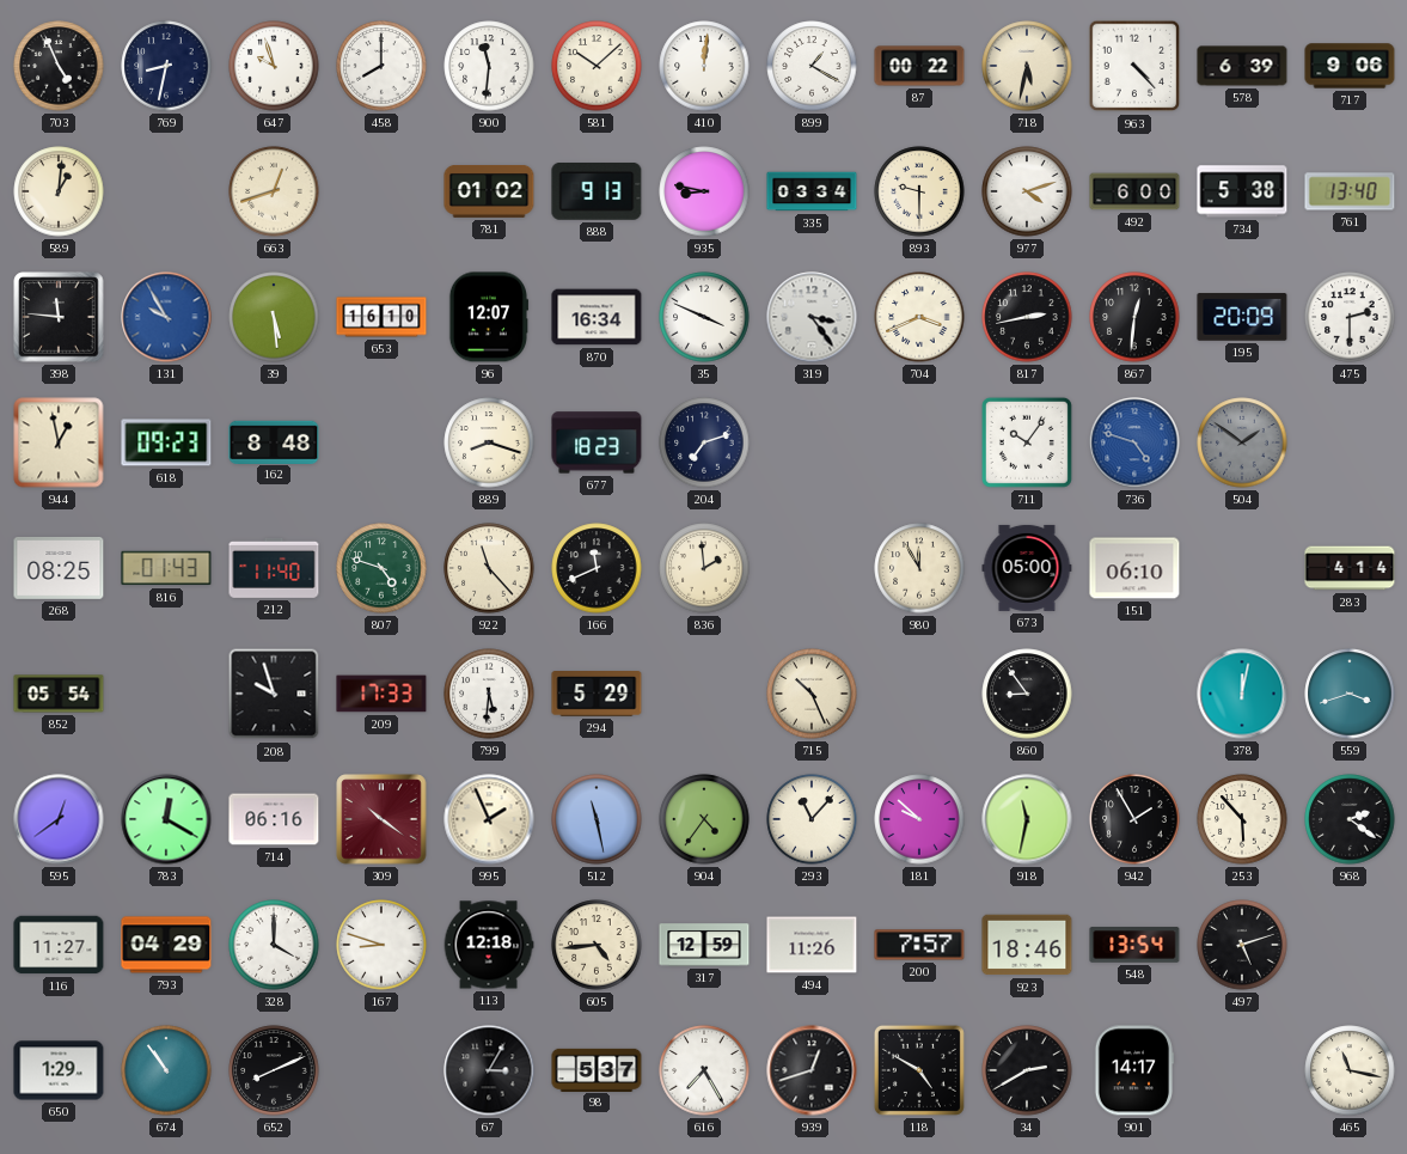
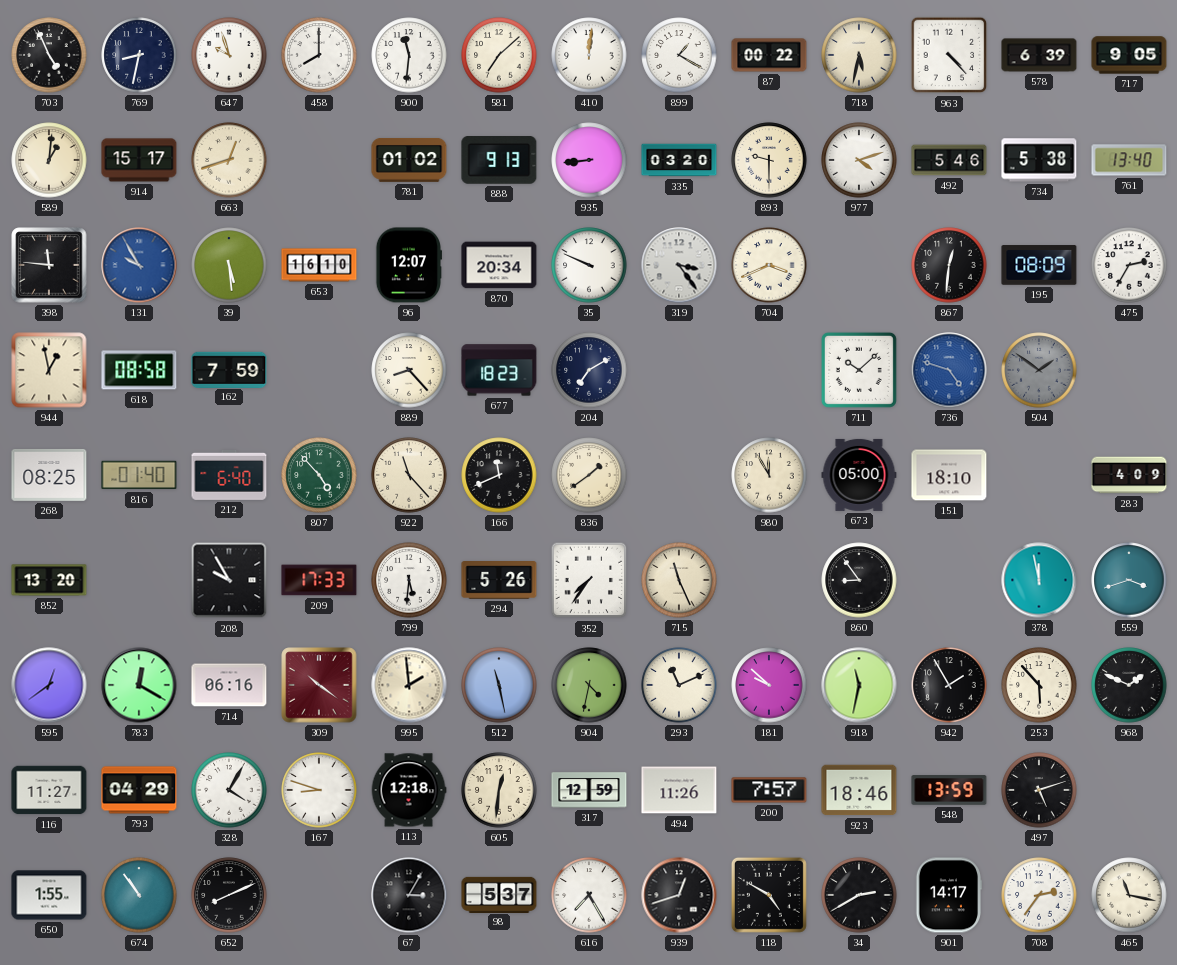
581: 10:08 -> 7:08
717: 9:06 -> 9:05
914: none -> 15:17
935: 8:47 -> 8:44
335: 03:34 -> 03:20
492: 6:00 -> 5:46
870: 16:34 -> 20:34
35: 3:49 -> 9:49
817: 2:43 -> none
195: 20:09 -> 08:09
475: 2:30 -> 2:35
618: 09:23 -> 08:58
162: 8:48 -> 7:59
889: 8:18 -> 8:23
204: 7:12 -> 7:10
711: 10:06 -> 10:08
816: 01:43 -> 01:40
212: 11:40 -> 6:40
807: 4:48 -> 4:53
836: 1:59 -> 1:39
151: 06:10 -> 18:10
283: 4:14 -> 4:09
852: 05:54 -> 13:20
208: 9:57 -> 9:55
294: 5:29 -> 5:26
352: none -> 7:36
715: 10:26 -> 11:26
378: 12:02 -> 11:58
995: 1:56 -> 1:59
904: 4:36 -> 4:32
293: 11:07 -> 11:11
968: 2:21 -> 1:49
328: 4:00 -> 4:05
605: 4:44 -> 12:31
548: 13:54 -> 13:59
650: 1:29 -> 1:55
708: none -> 2:36
